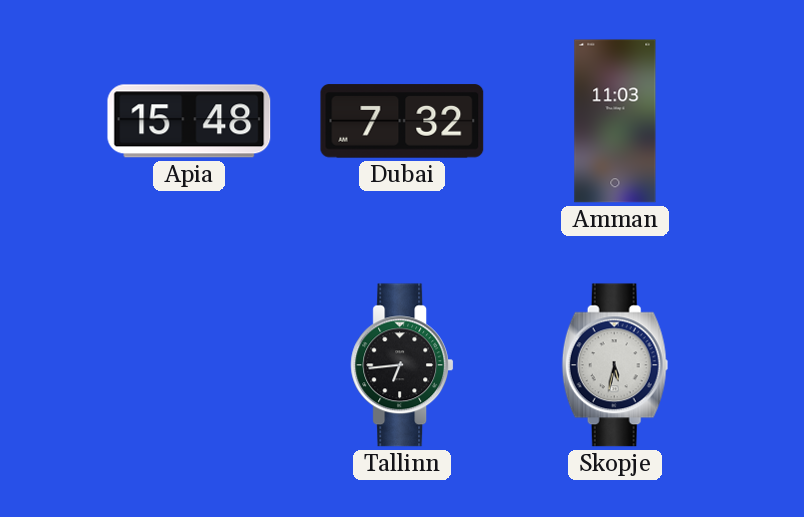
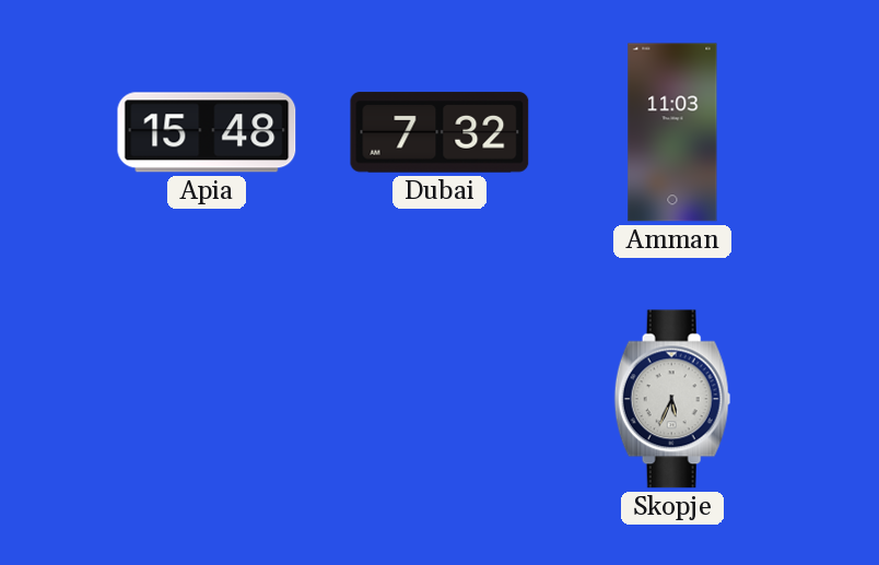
Tallinn: 6:44 -> none
Skopje: 5:32 -> 5:34
